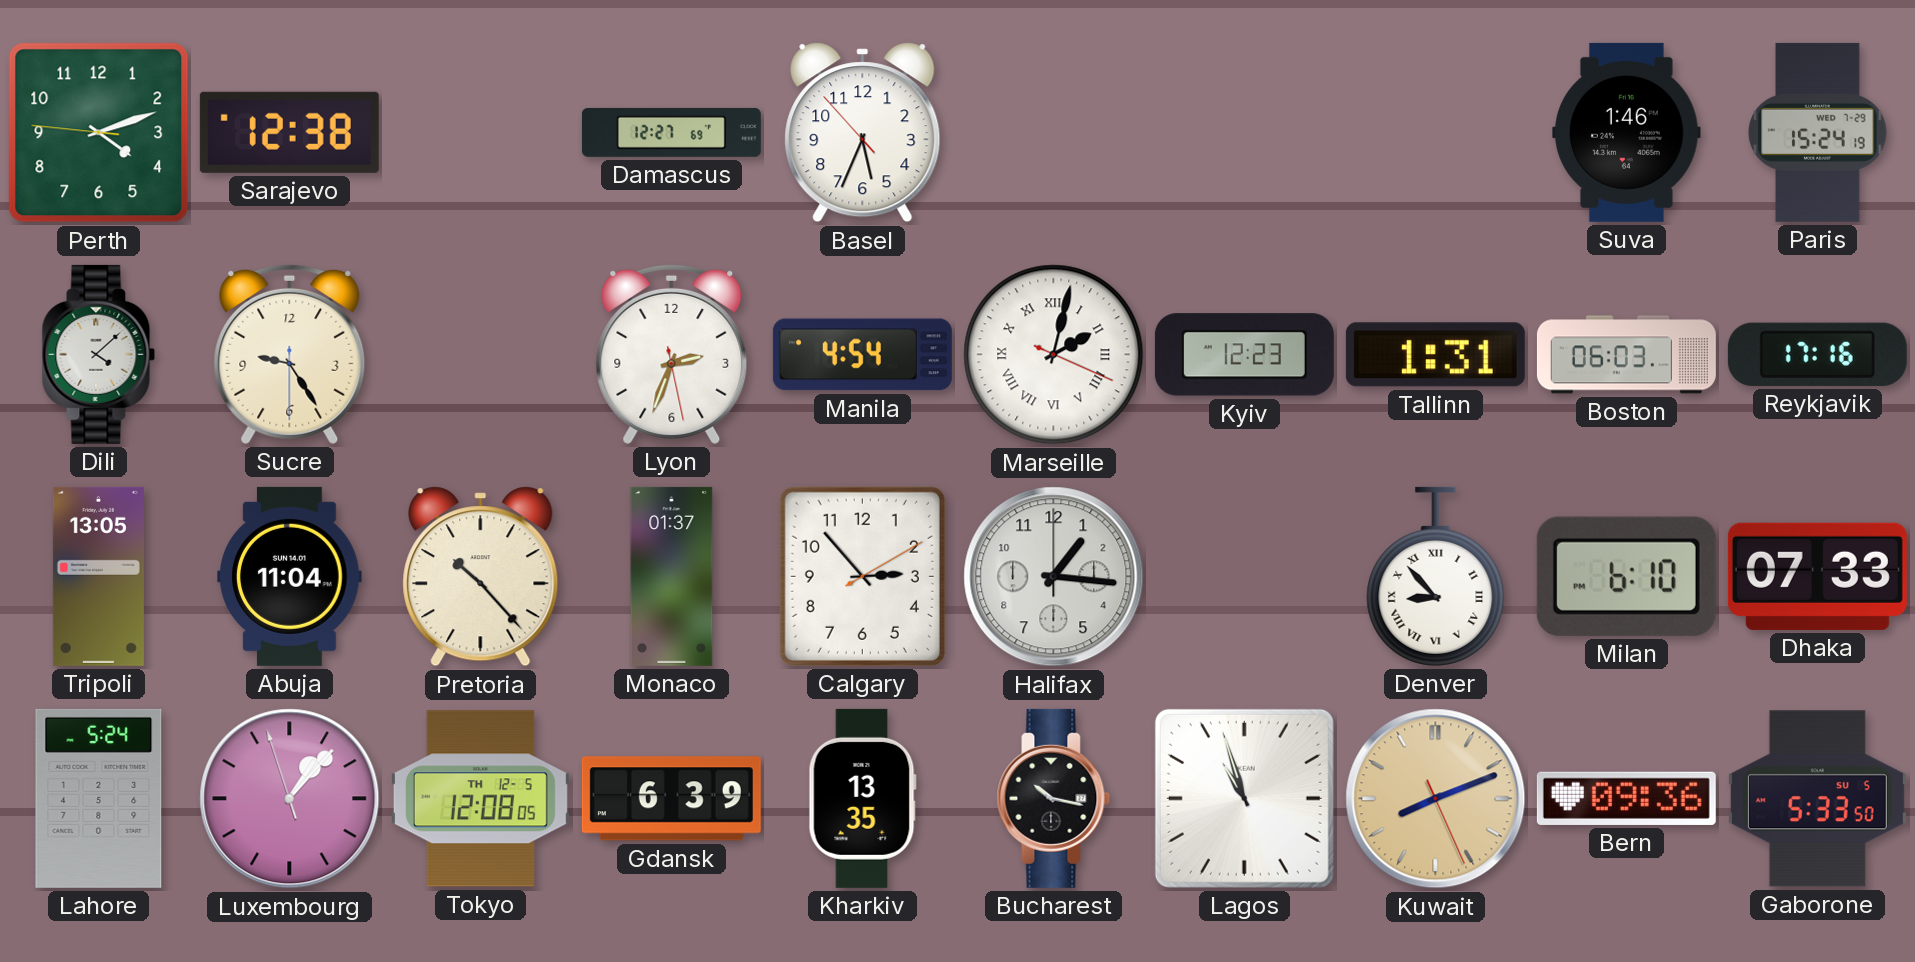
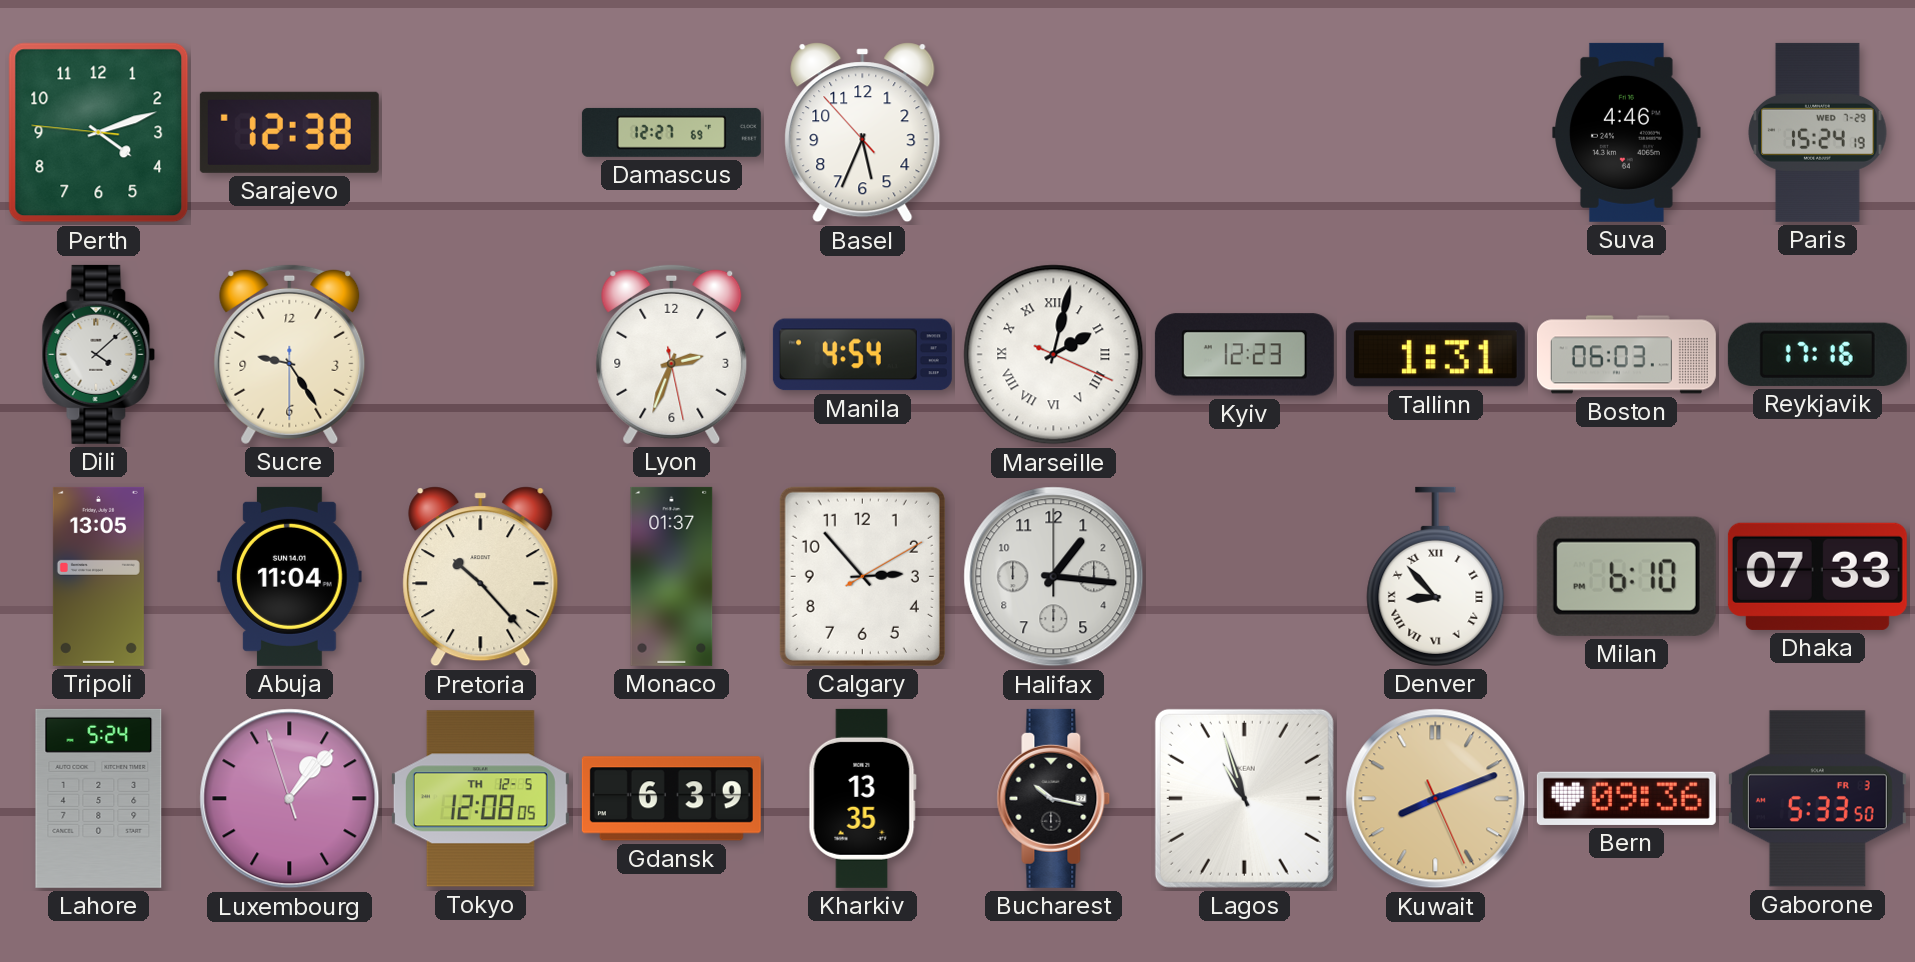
Suva: 1:46 -> 4:46
Gaborone date: SU 5 -> FR 3
